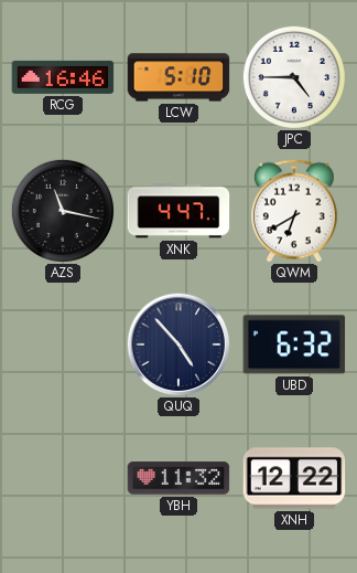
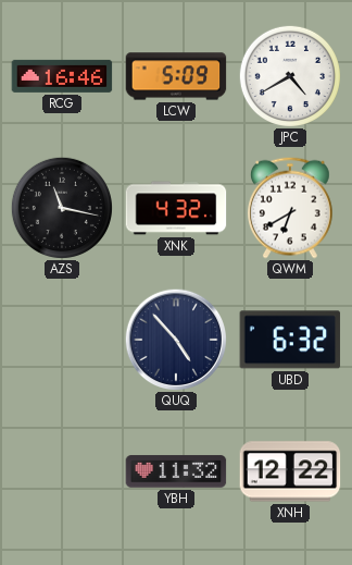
LCW: 5:10 -> 5:09
JPC: 4:45 -> 4:40
XNK: 4:47 -> 4:32
